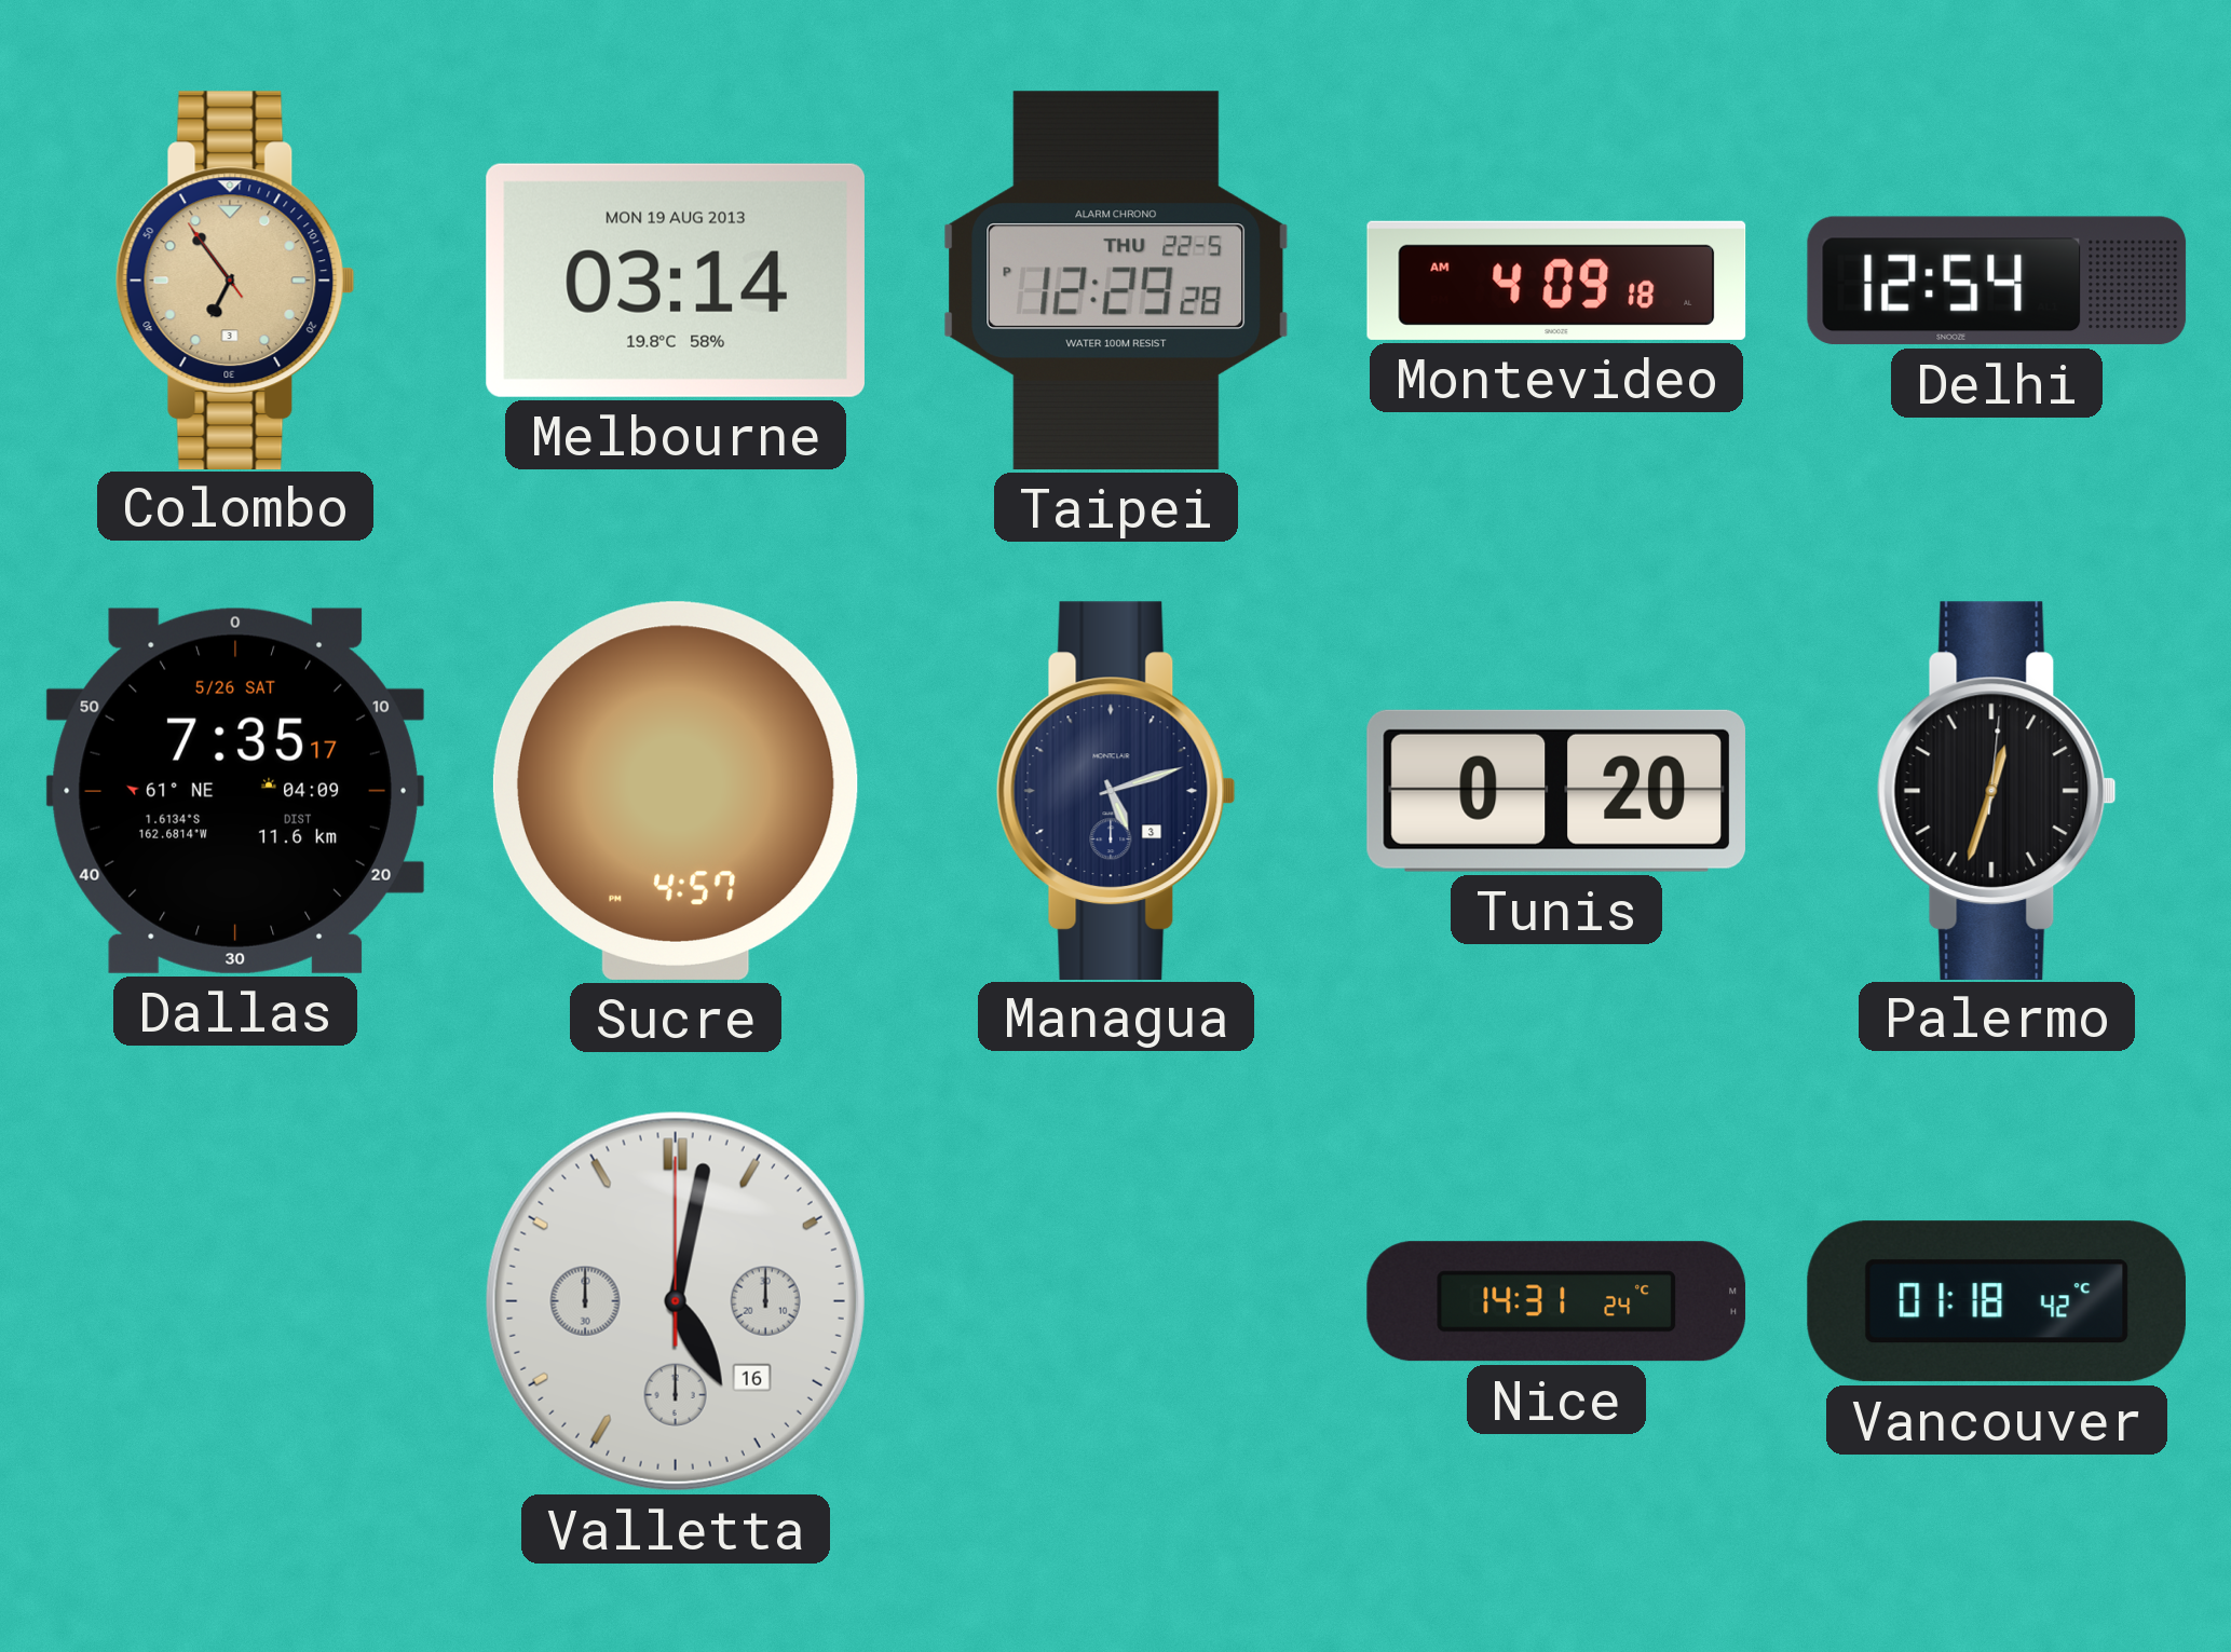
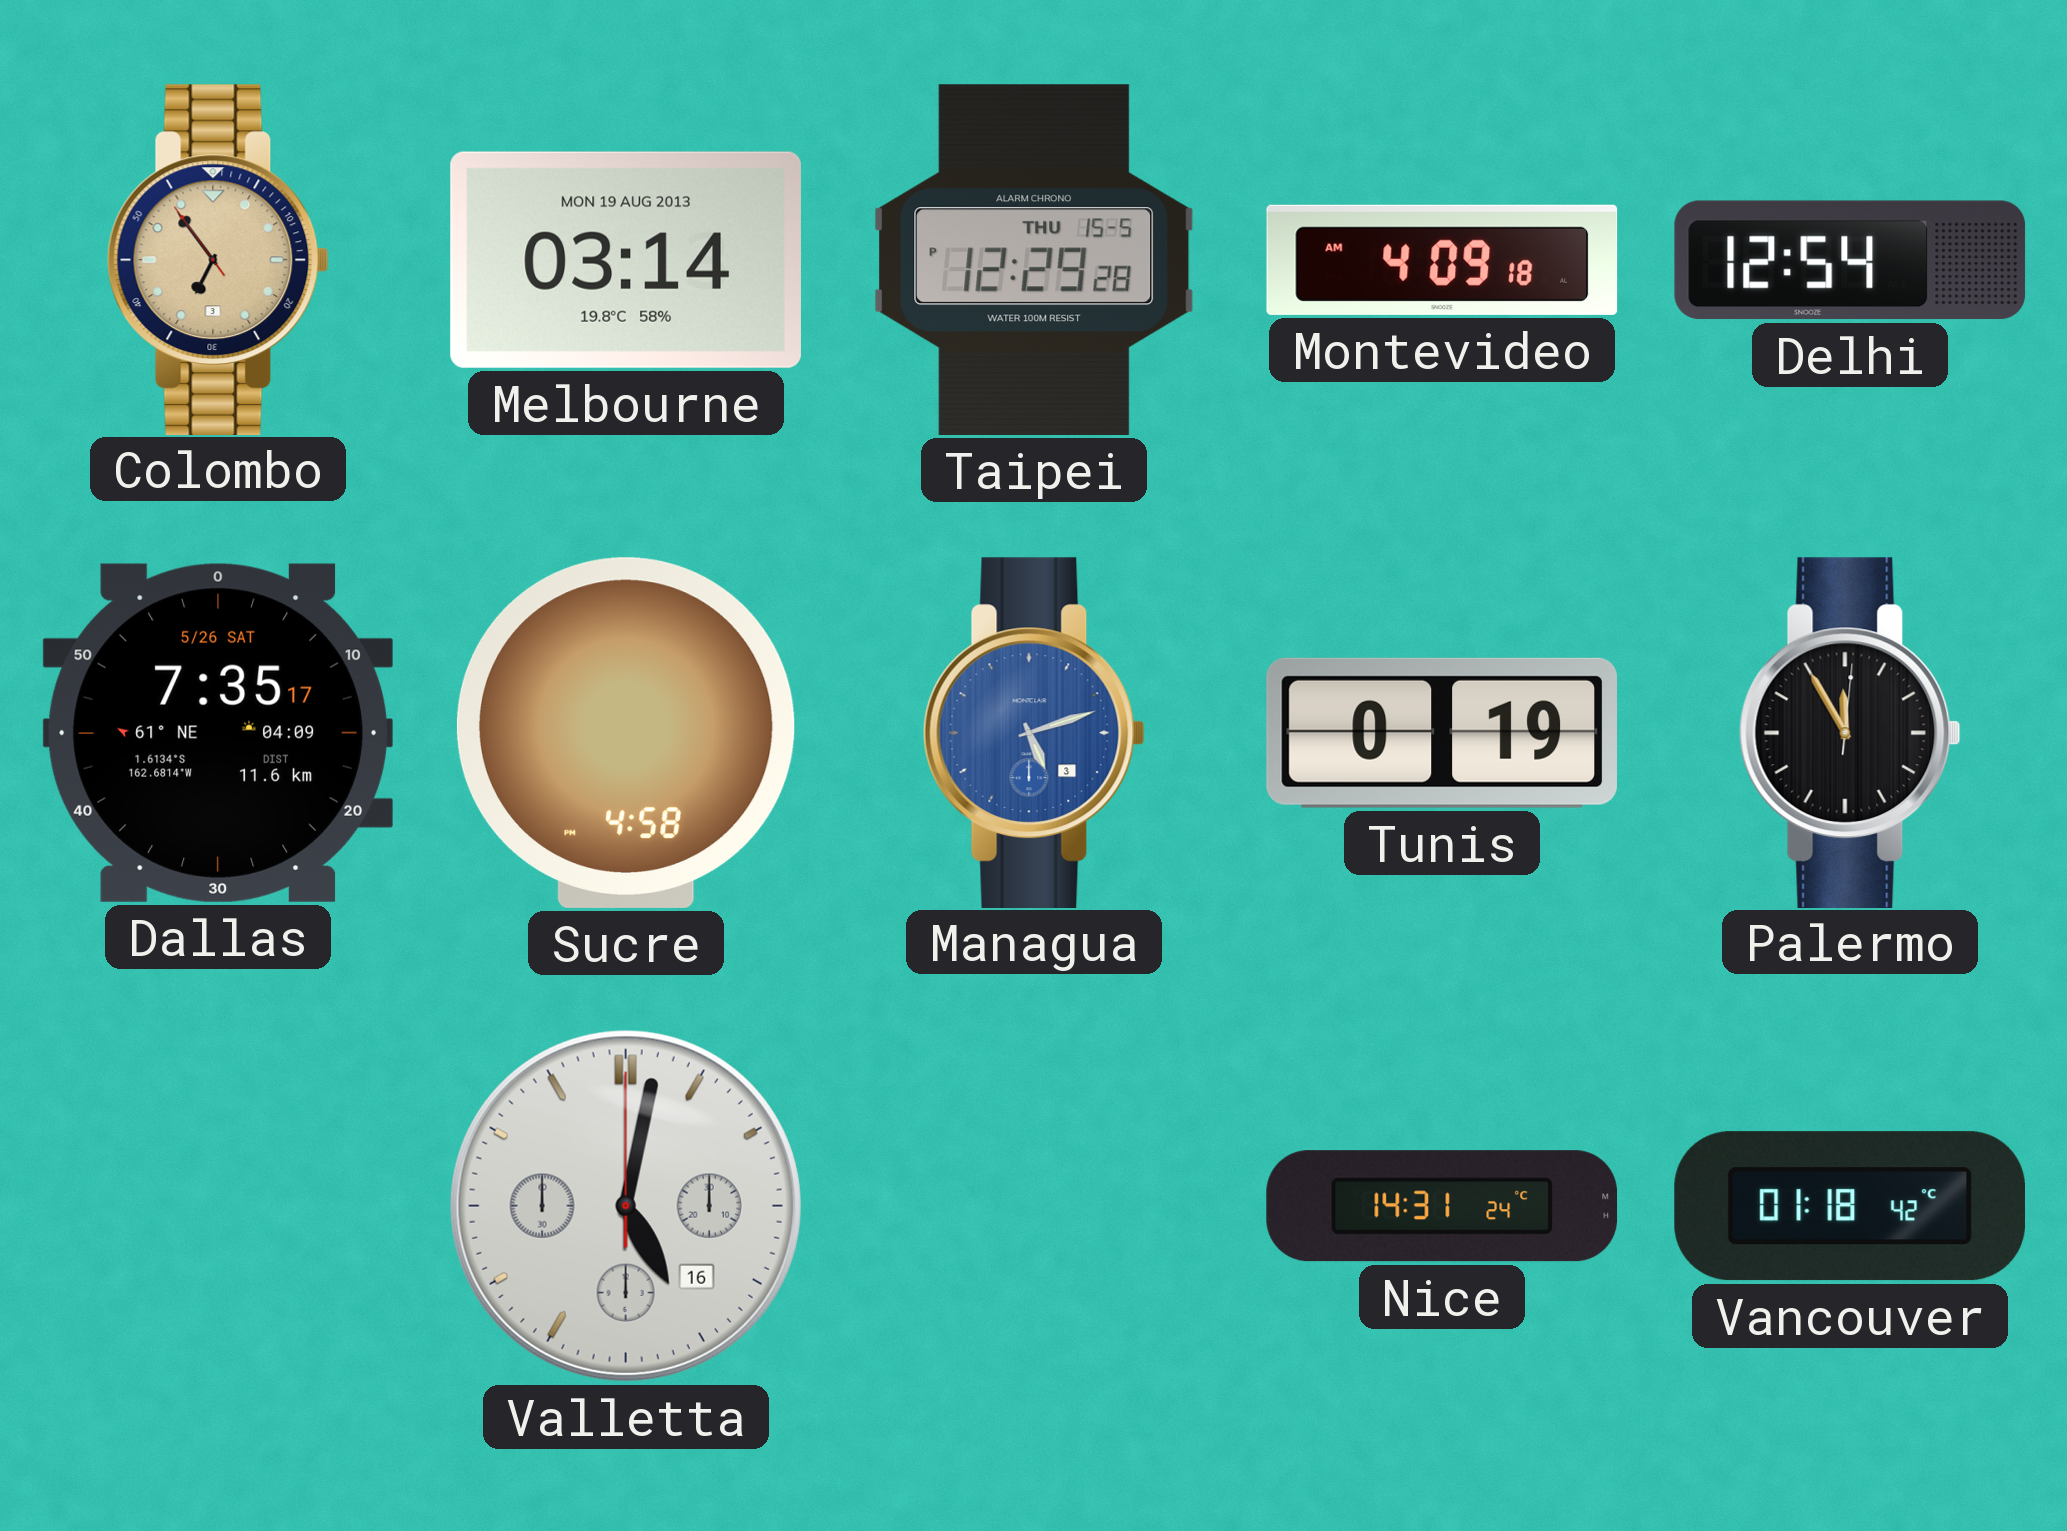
Taipei date: THU 22-5 -> THU 15-5
Sucre: 4:57 -> 4:58
Managua dial: navy -> blue
Tunis: 0:20 -> 0:19
Palermo: 12:33 -> 11:55
